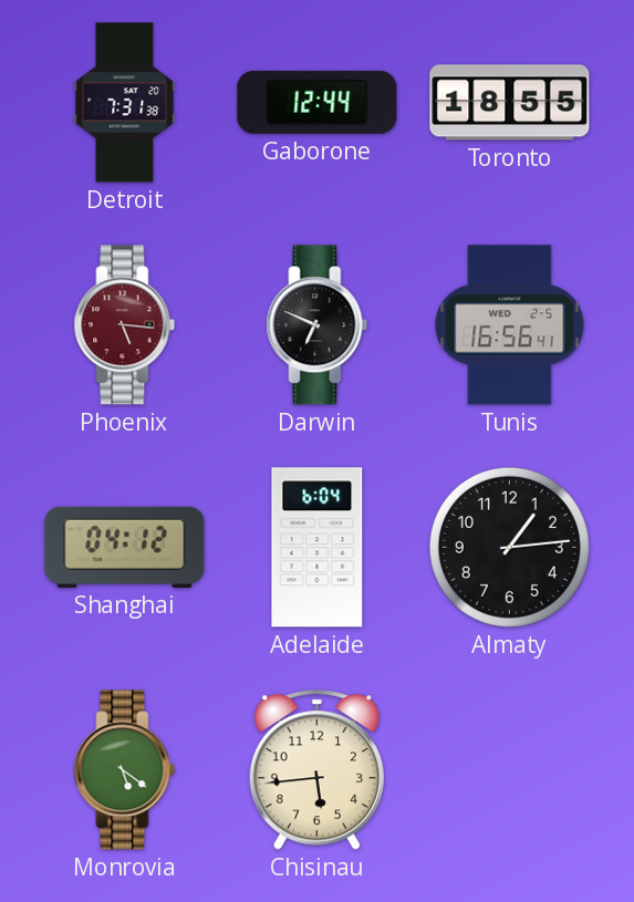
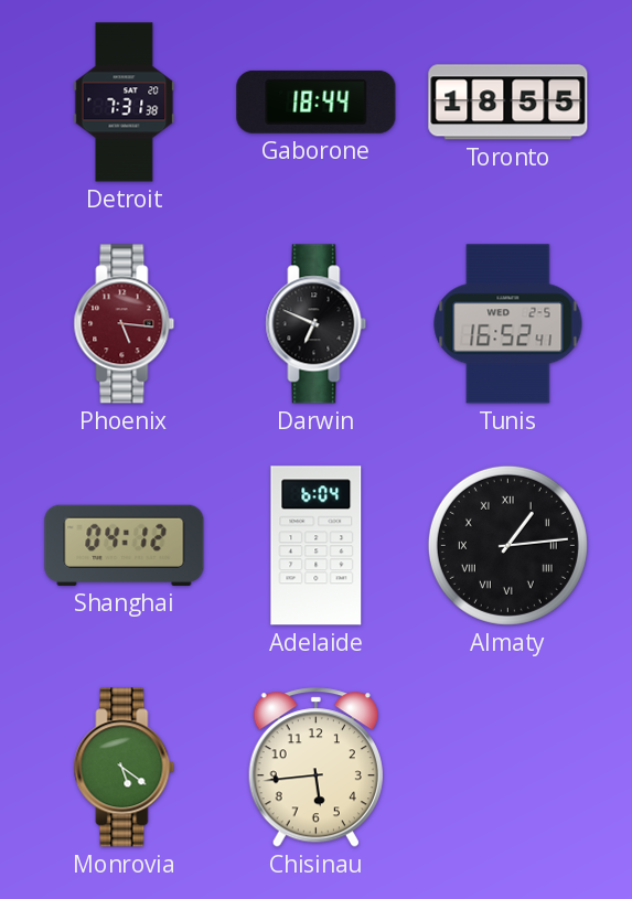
Gaborone: 12:44 -> 18:44
Tunis: 16:56 -> 16:52
Almaty numerals: Arabic -> Roman
